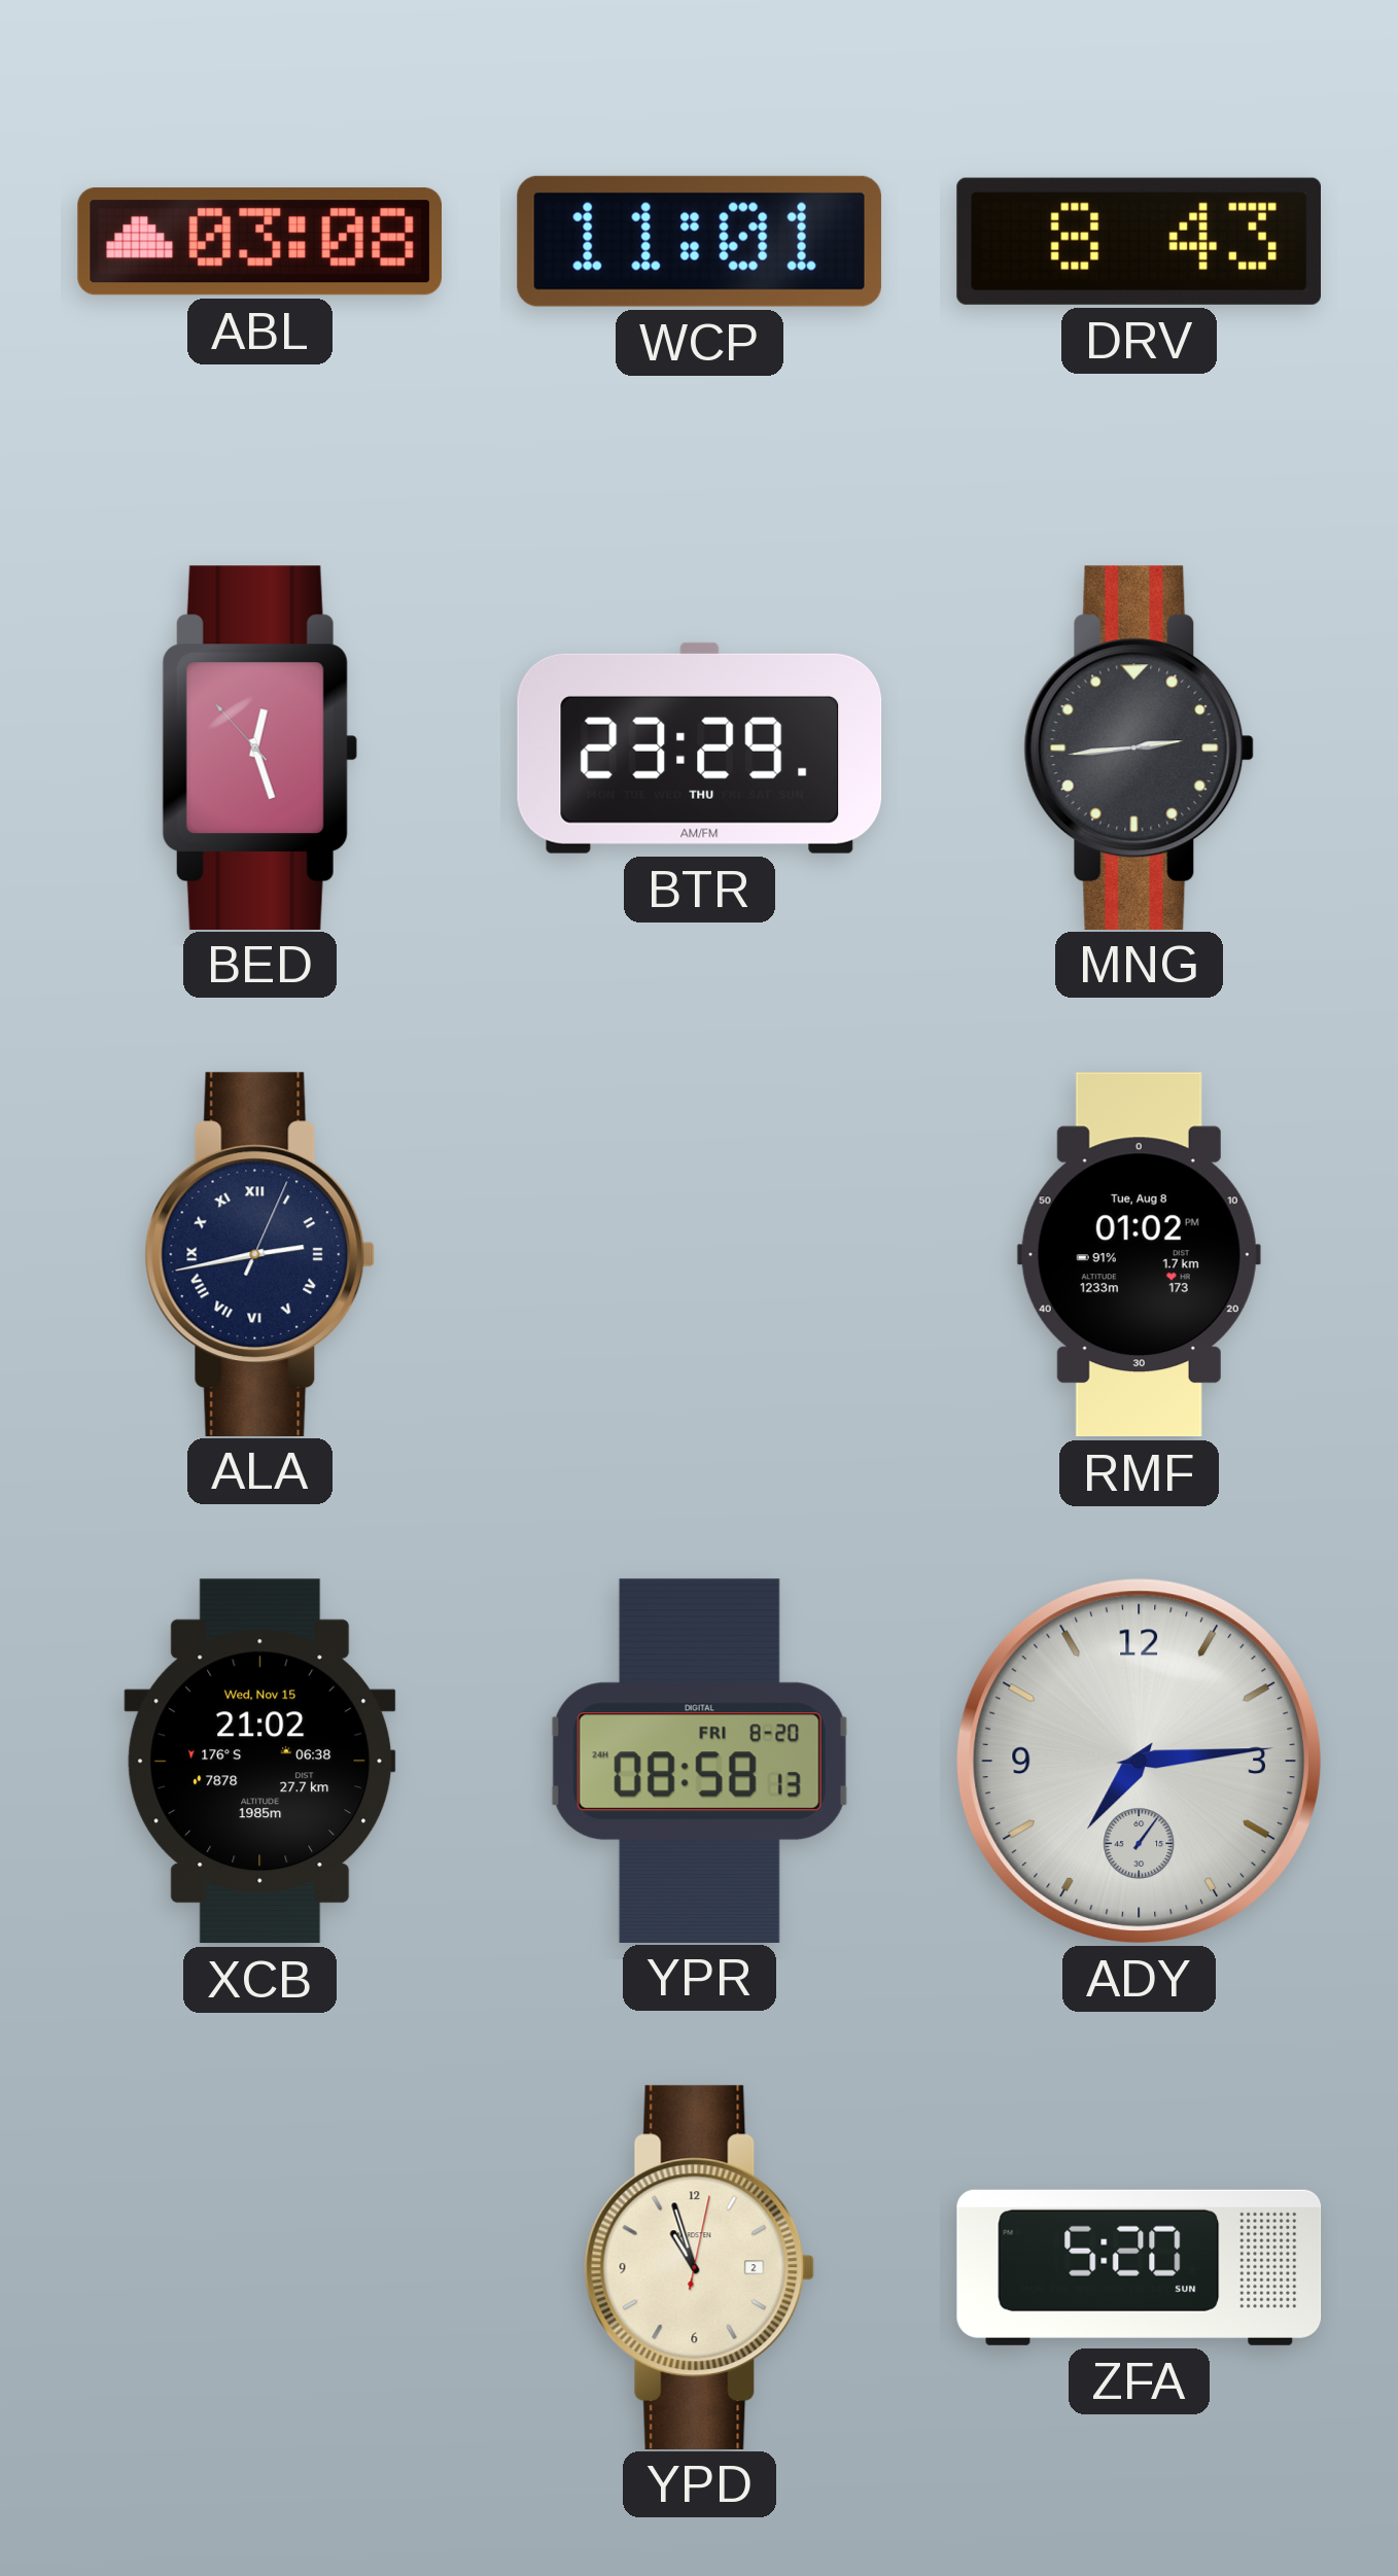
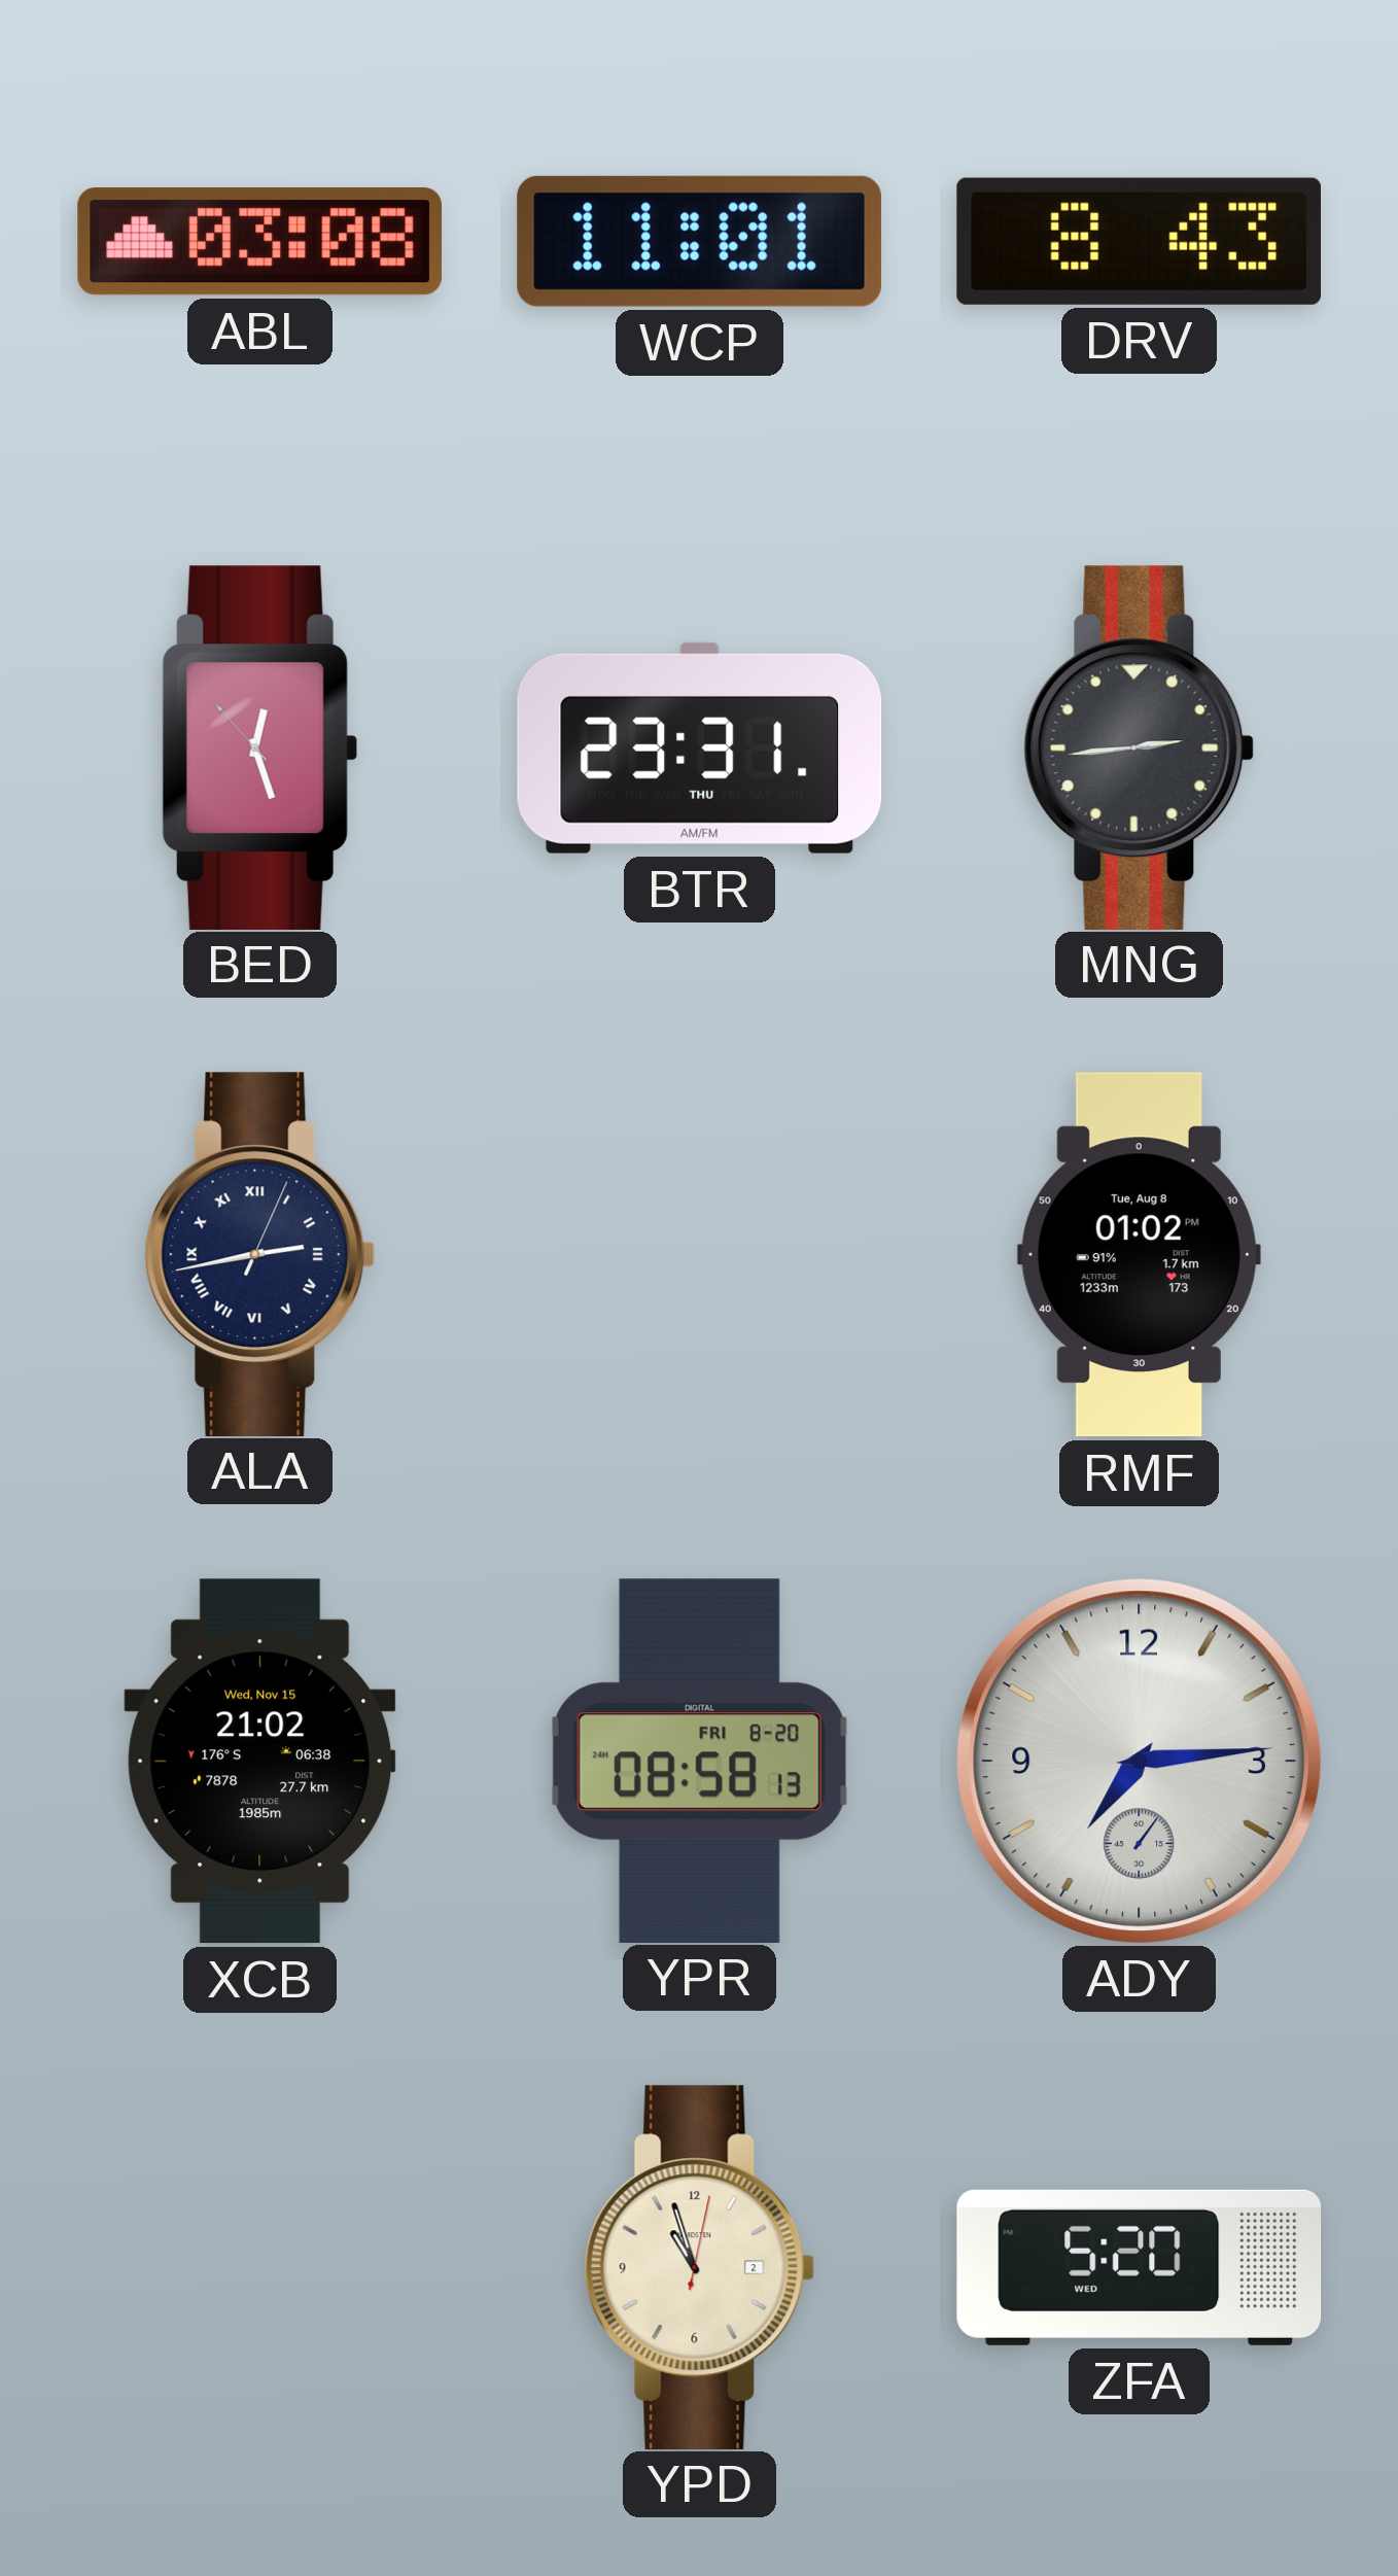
BTR: 23:29 -> 23:31
ZFA date: SUN -> WED
